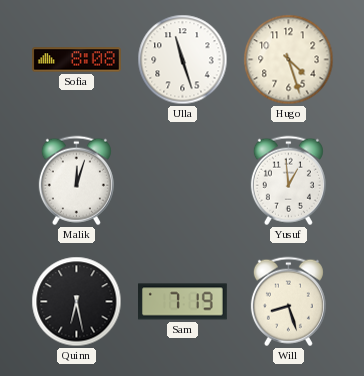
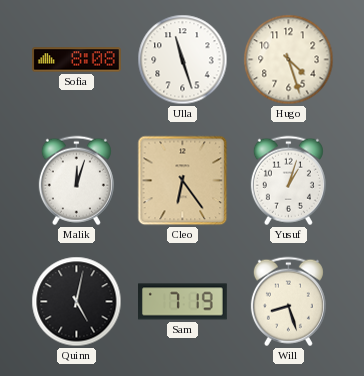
Cleo: none -> 6:24
Yusuf: 12:59 -> 1:03
Quinn: 6:28 -> 5:02
